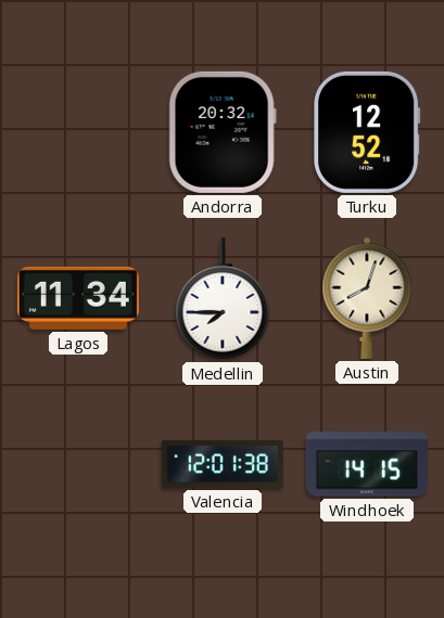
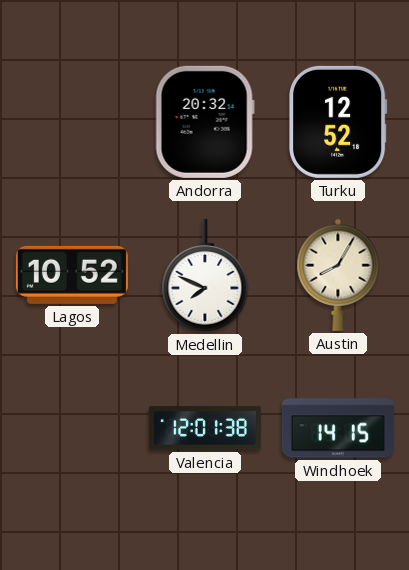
Lagos: 11:34 -> 10:52
Medellin: 7:45 -> 7:49
Austin: 8:03 -> 8:05
